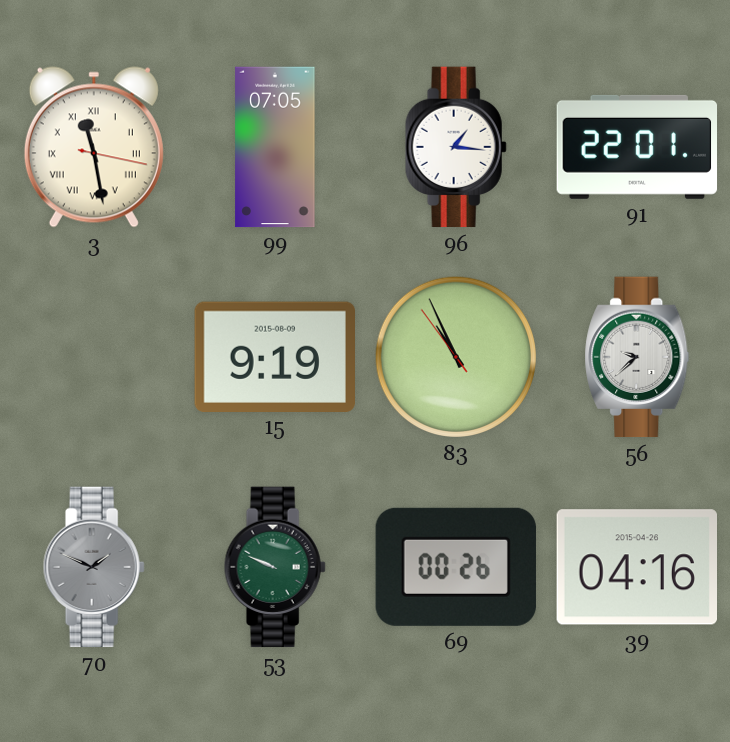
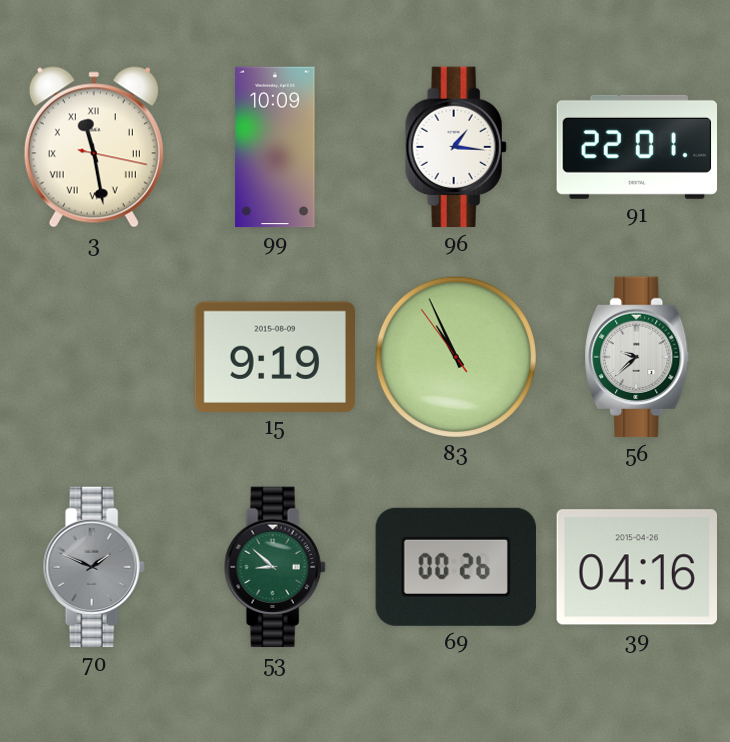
99: 07:05 -> 10:09
53: 9:49 -> 8:52
